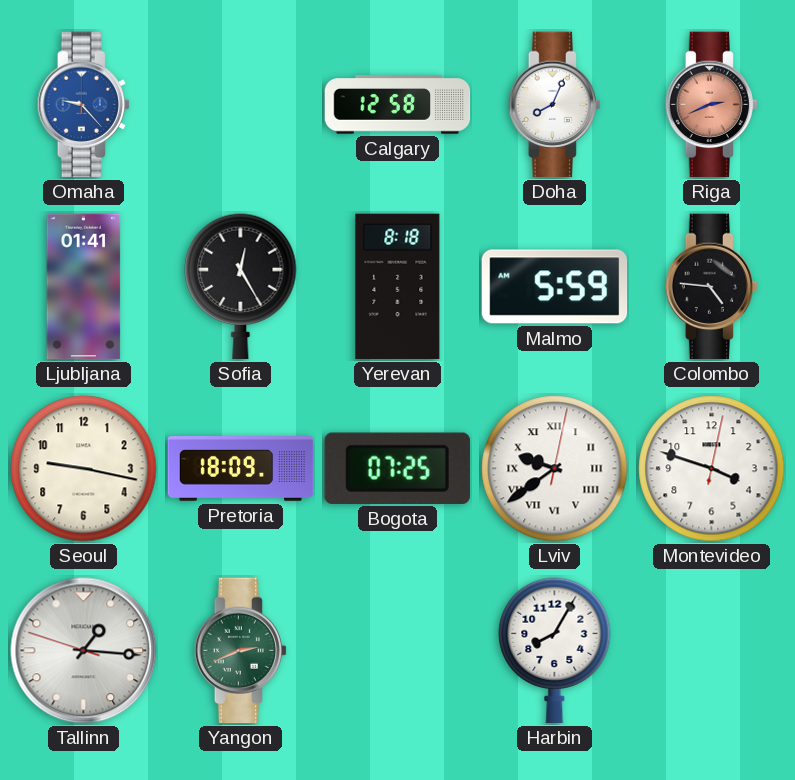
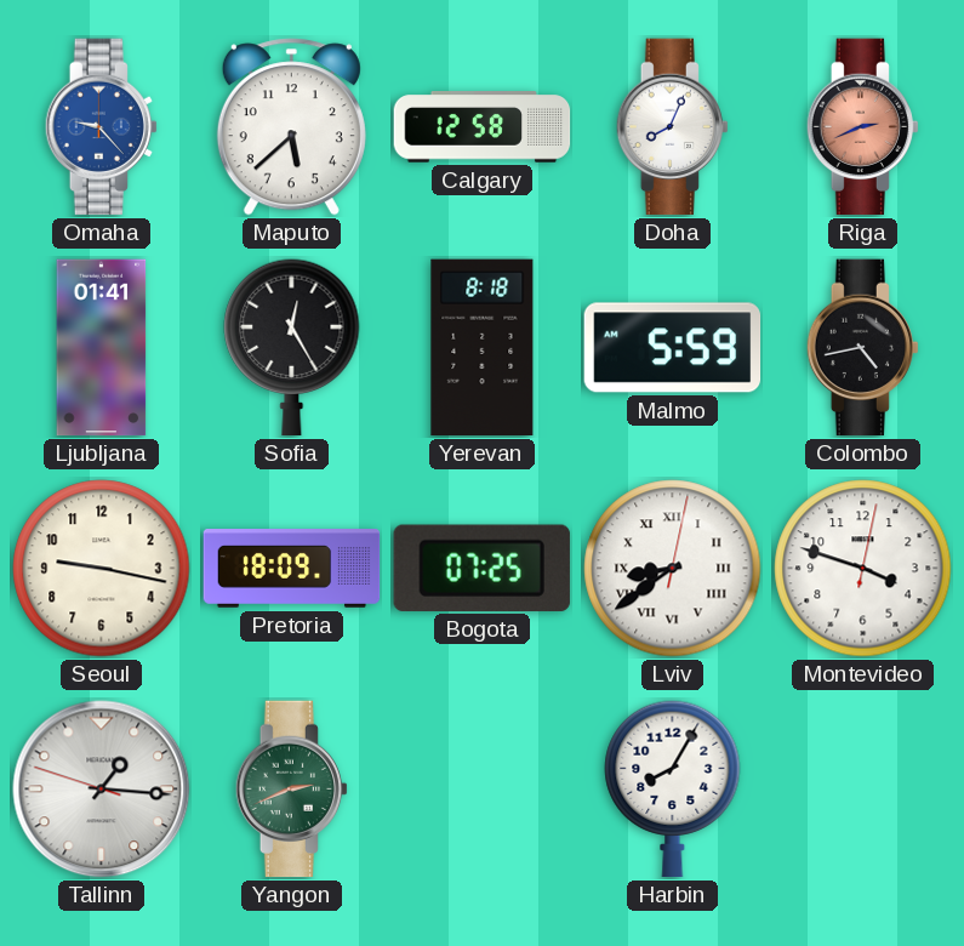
Maputo: none -> 5:38
Colombo: 4:46 -> 4:43
Lviv: 9:39 -> 8:39
